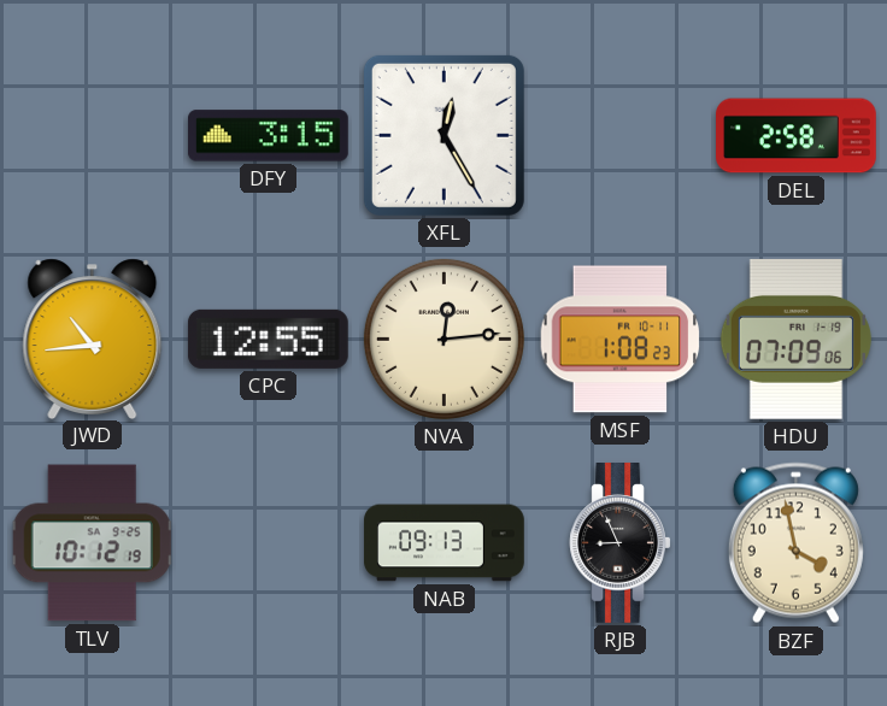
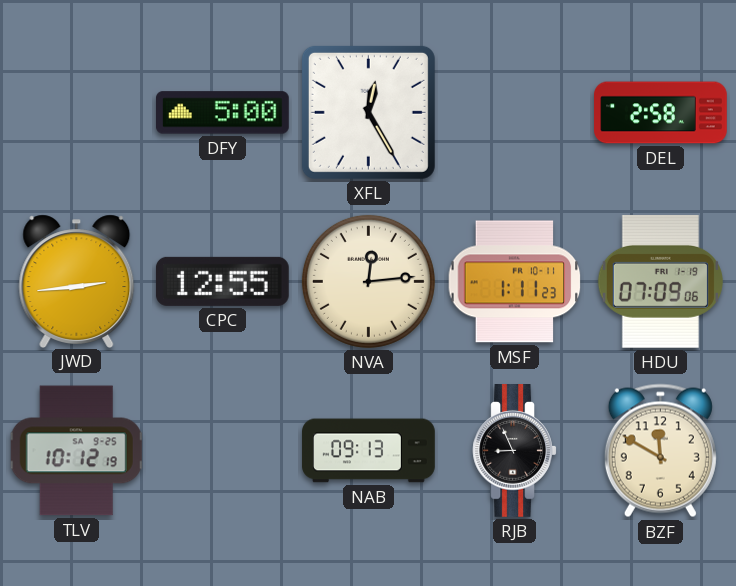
DFY: 3:15 -> 5:00
JWD: 10:44 -> 2:44
MSF: 1:08 -> 1:11
BZF: 3:58 -> 11:50
